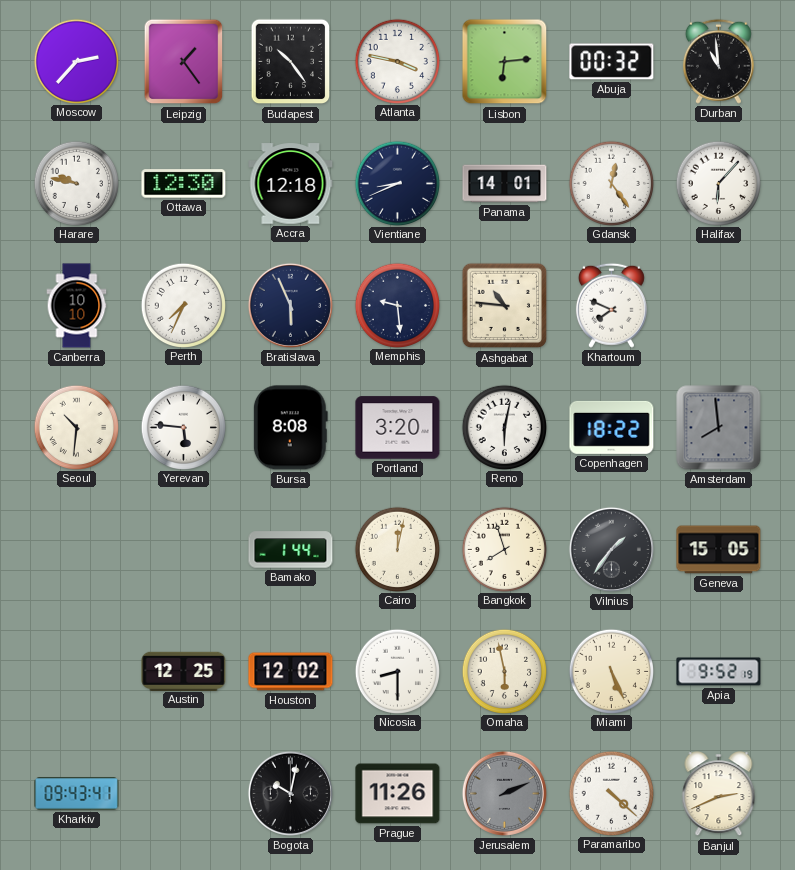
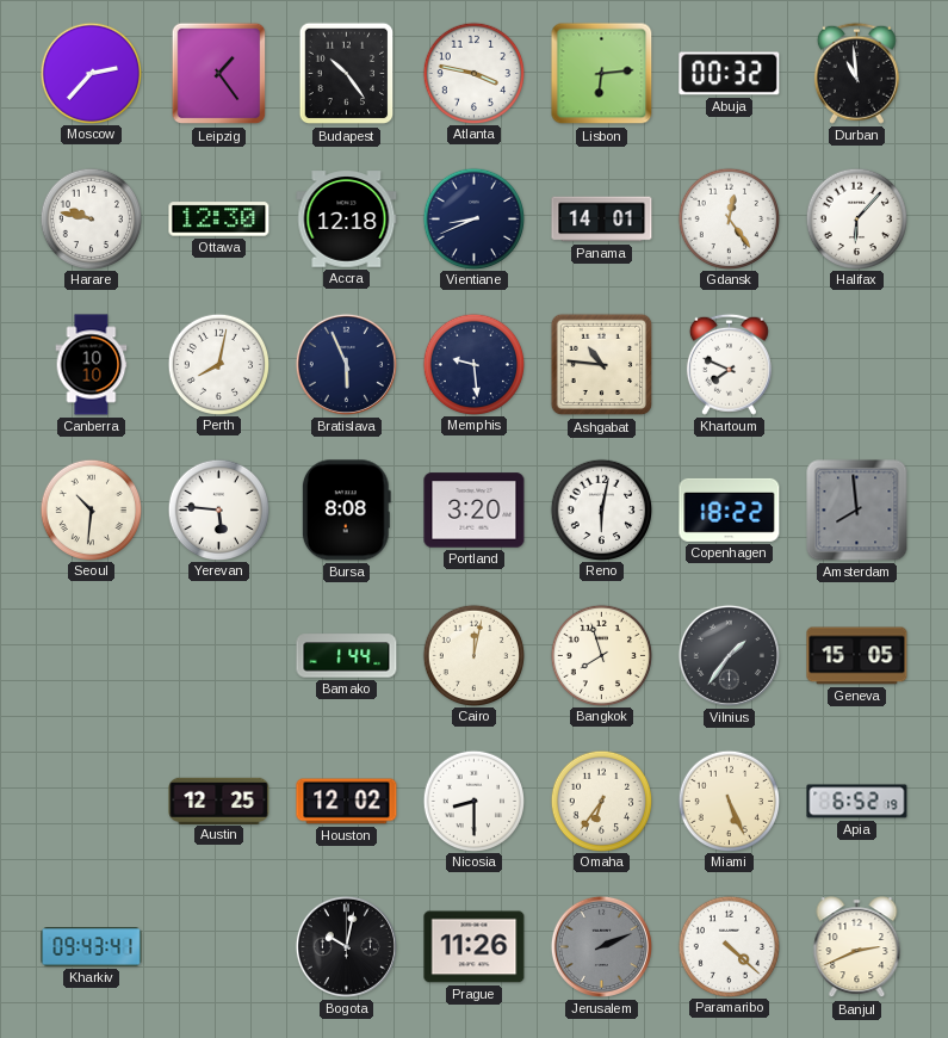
Perth: 7:34 -> 8:02
Omaha: 5:58 -> 6:36
Apia: 9:52 -> 6:52
